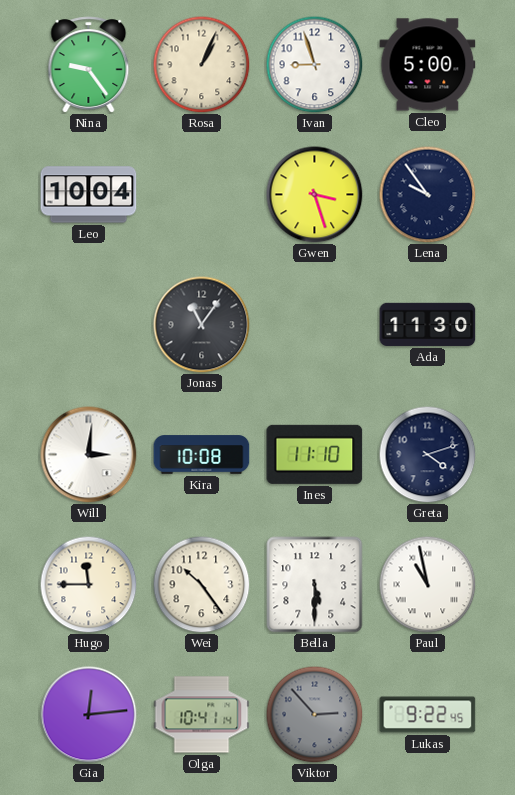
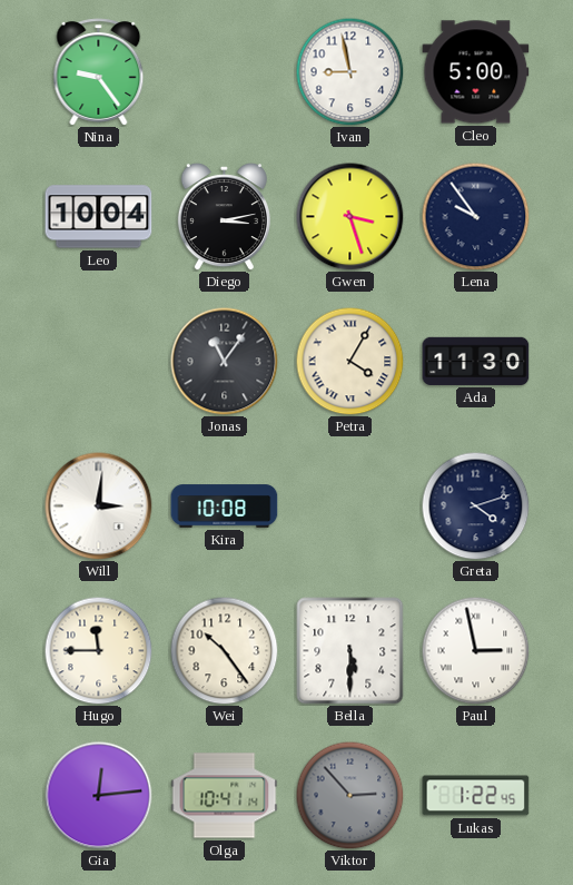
Rosa: 1:04 -> none
Ivan: 8:57 -> 8:58
Diego: none -> 3:13
Petra: none -> 4:05
Ines: 11:10 -> none
Paul: 10:58 -> 2:58
Lukas: 9:22 -> 1:22
